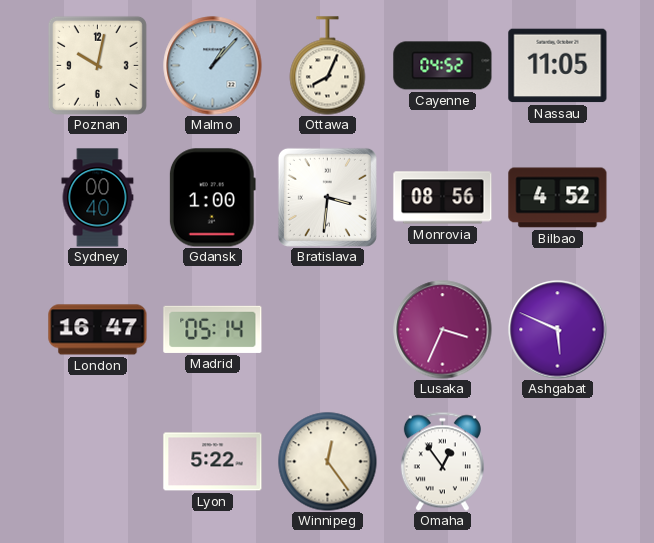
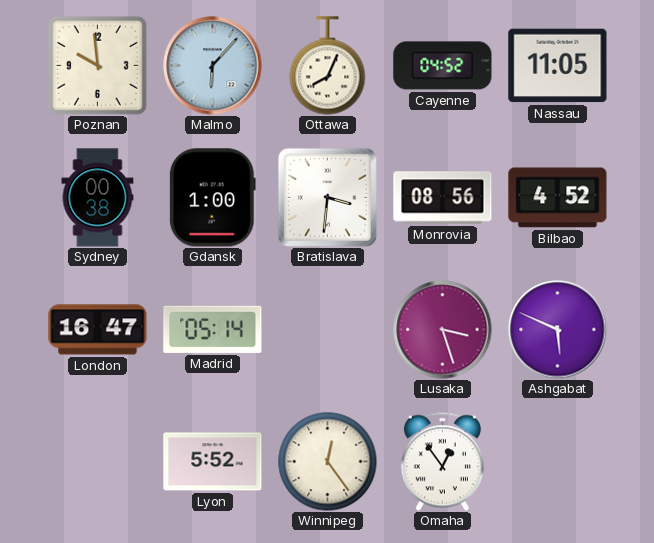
Poznan: 10:02 -> 9:59
Malmo: 1:07 -> 6:07
Sydney: 00:40 -> 00:38
Lusaka: 3:34 -> 3:27
Lyon: 5:22 -> 5:52
